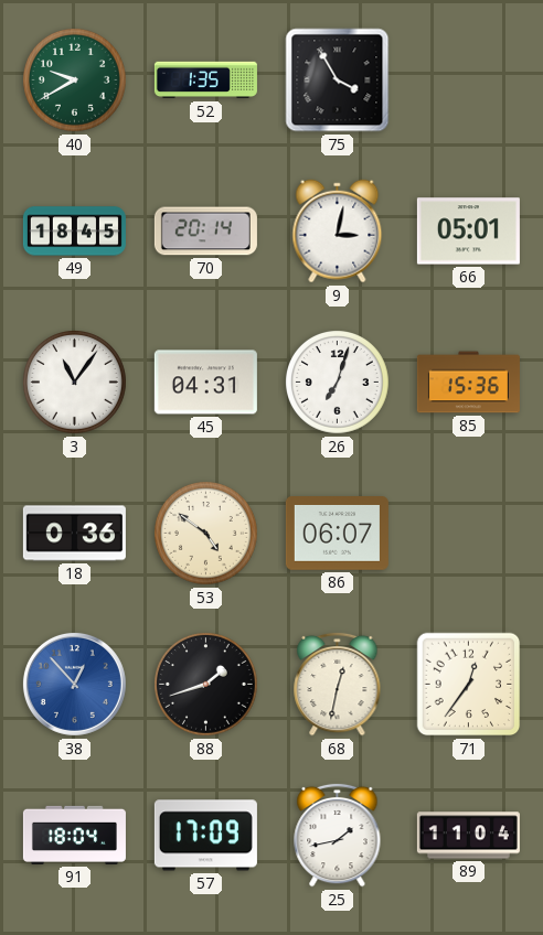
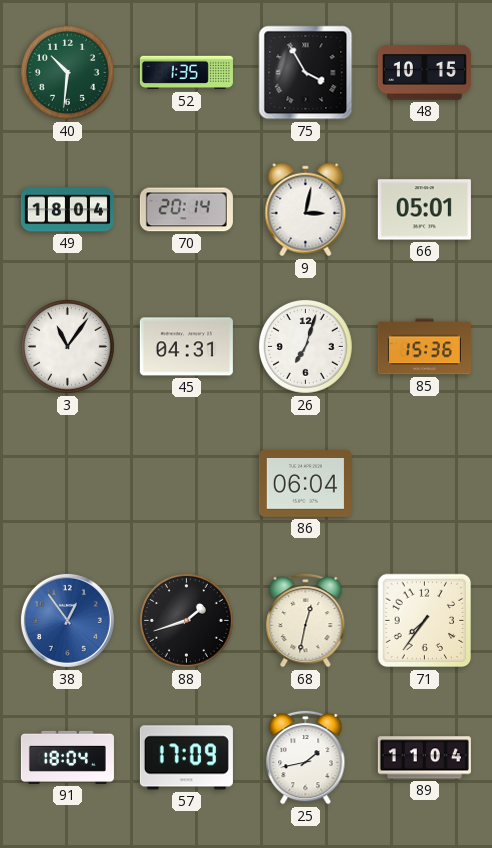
40: 9:40 -> 10:31
48: none -> 10:15
49: 18:45 -> 18:04
18: 0:36 -> none
53: 4:51 -> none
86: 06:07 -> 06:04
38: 12:53 -> 12:54
71: 12:36 -> 7:36
